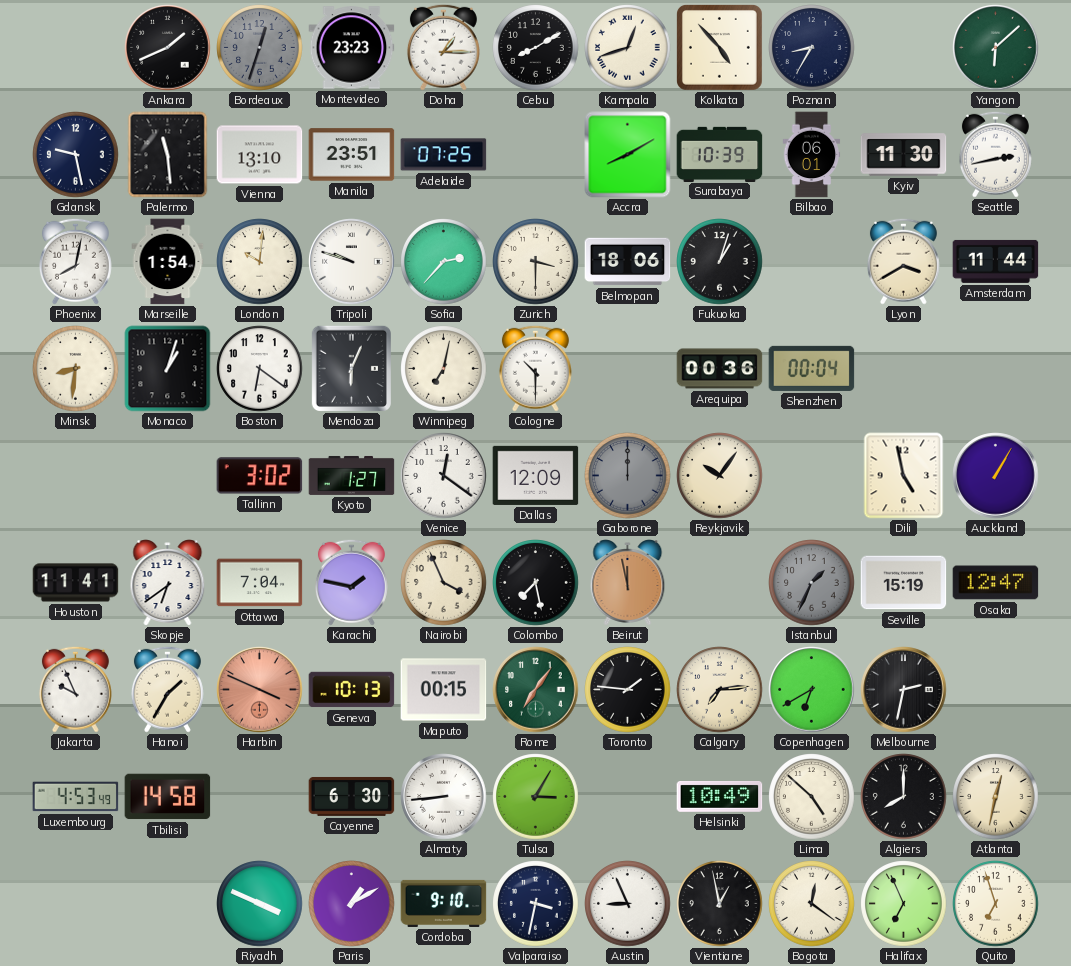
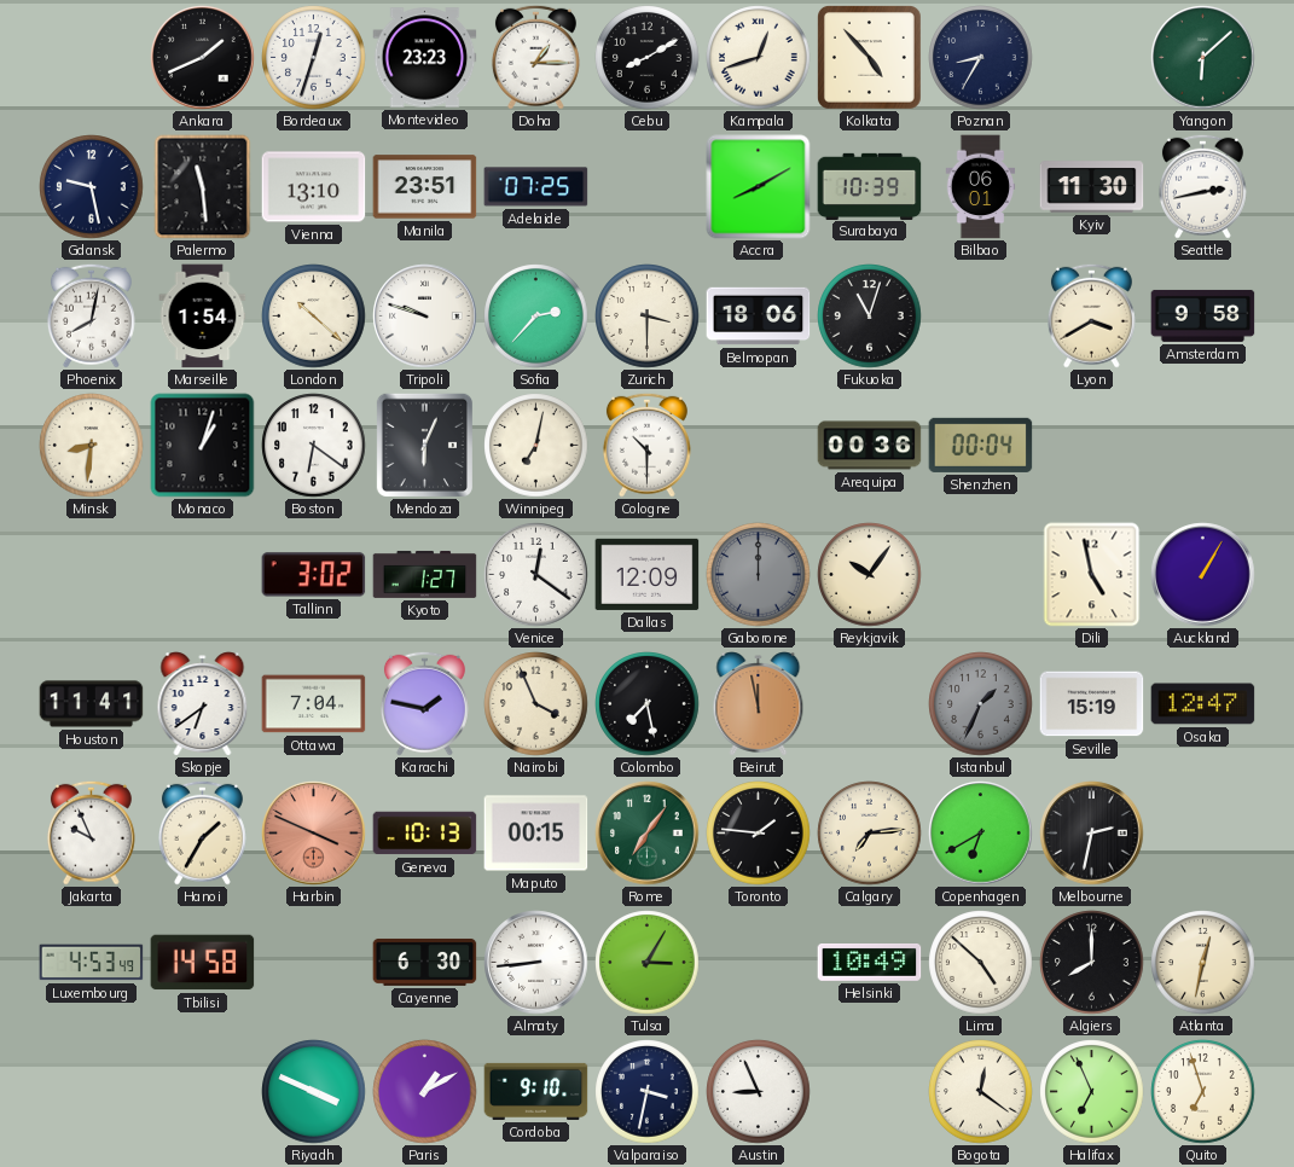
Bordeaux dial: grey -> white
London: 10:01 -> 10:22
Fukuoka: 1:03 -> 11:03
Amsterdam: 11:44 -> 9:58
Vientiane: 12:58 -> none
